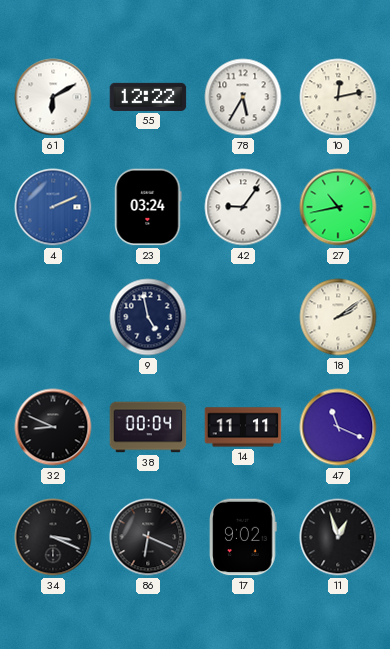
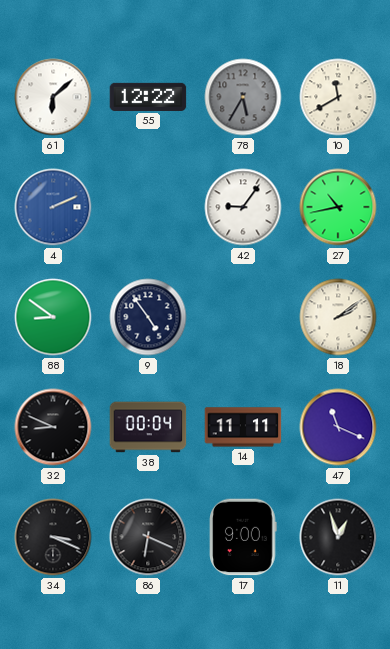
61: 6:10 -> 6:08
78 dial: white -> grey
10: 12:13 -> 11:40
23: 03:24 -> none
88: none -> 8:51
9: 4:58 -> 4:54
17: 9:02 -> 9:00
